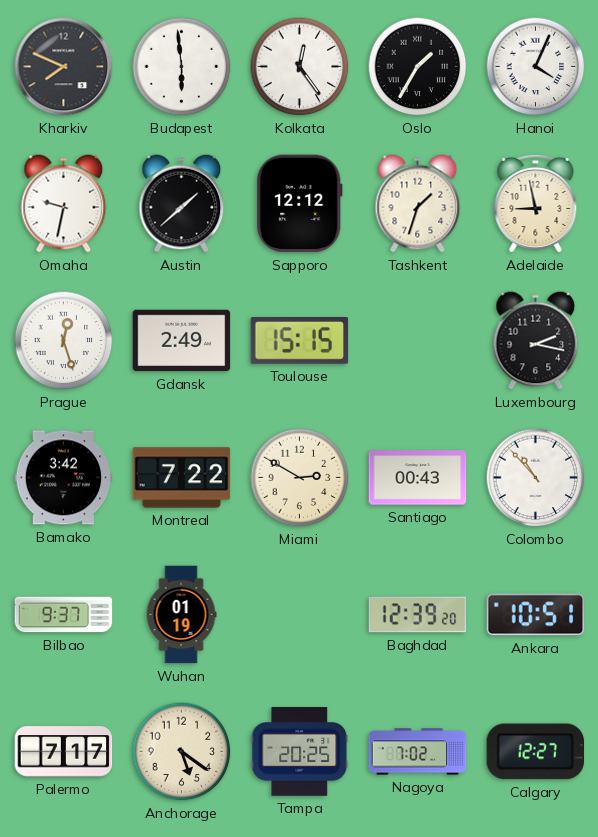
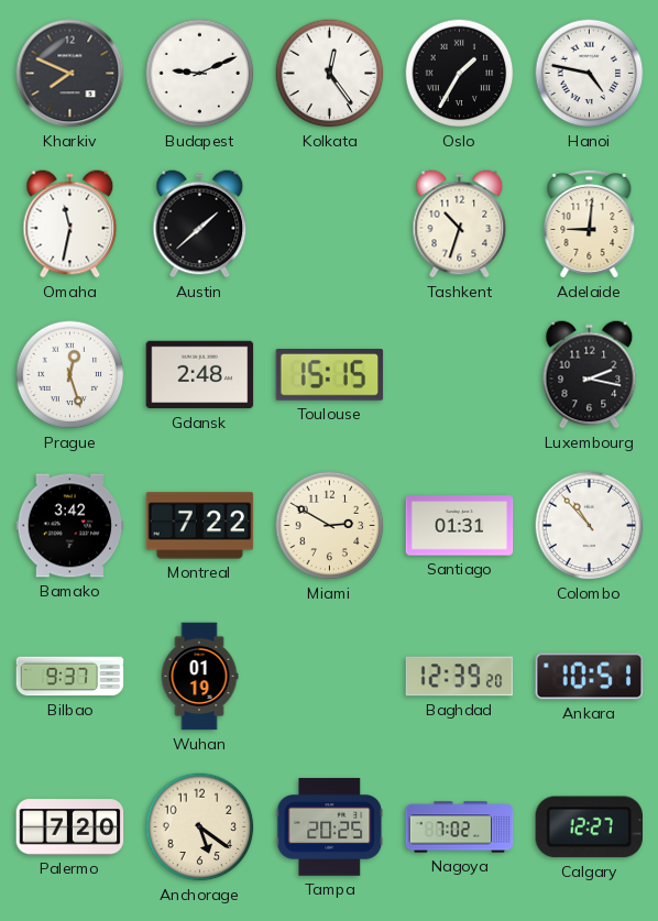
Budapest: 5:59 -> 9:11
Hanoi: 4:04 -> 4:47
Omaha: 9:32 -> 11:32
Sapporo: 12:12 -> none
Tashkent: 1:33 -> 10:33
Adelaide: 8:58 -> 9:01
Gdansk: 2:49 -> 2:48
Santiago: 00:43 -> 01:31
Palermo: 7:17 -> 7:20
